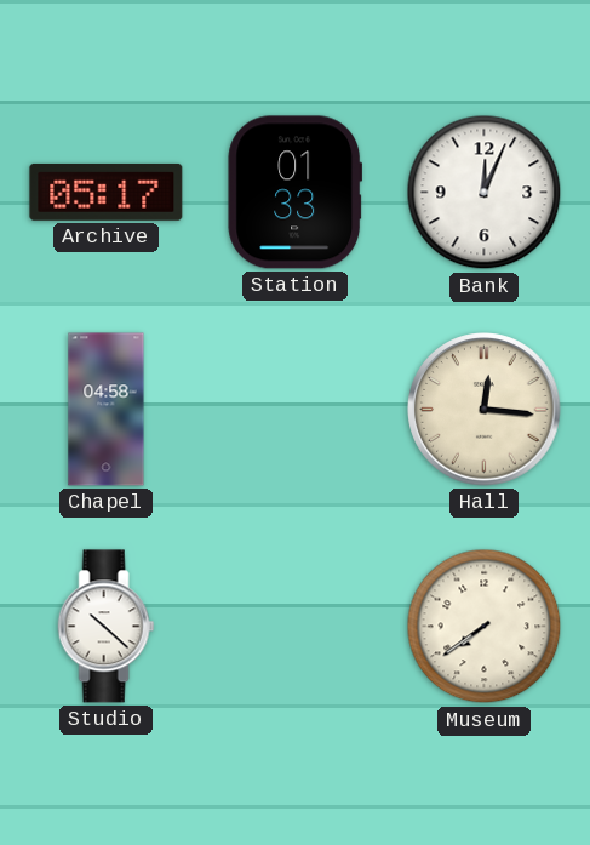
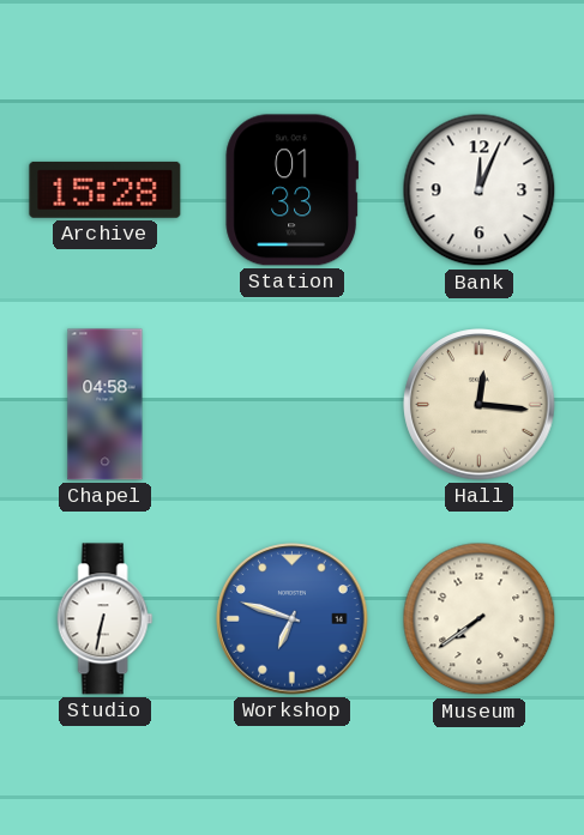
Archive: 05:17 -> 15:28
Studio: 10:22 -> 6:32
Workshop: none -> 6:48
